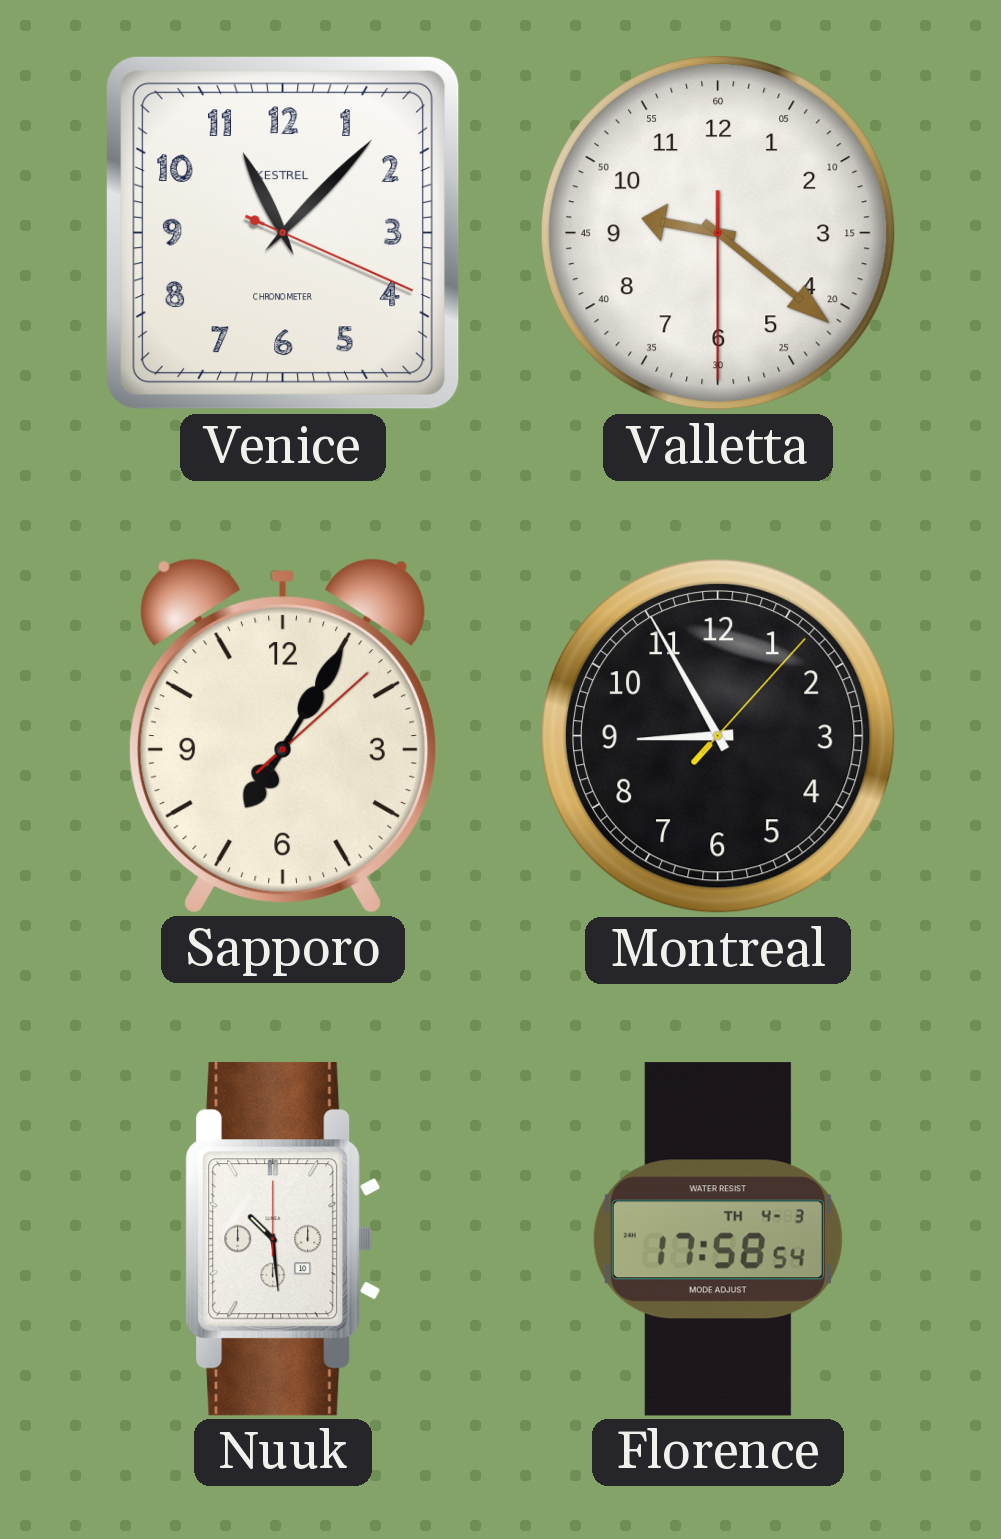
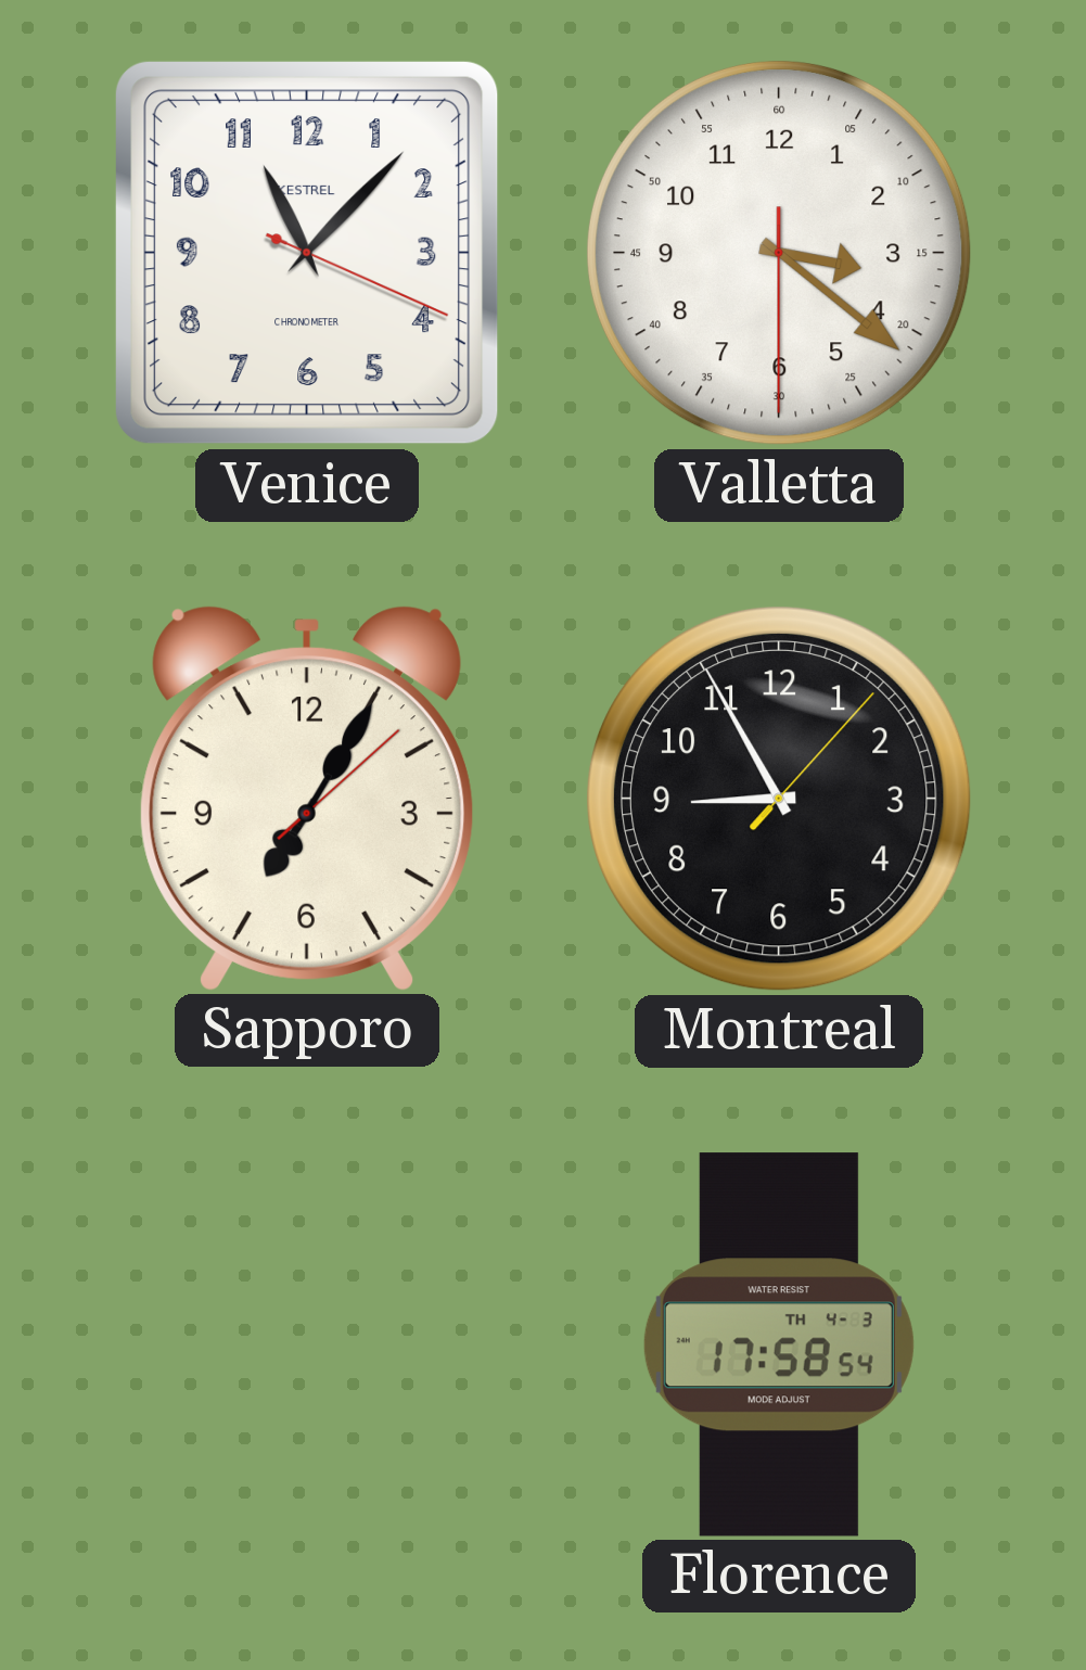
Valletta: 9:21 -> 3:21
Nuuk: 10:29 -> none
